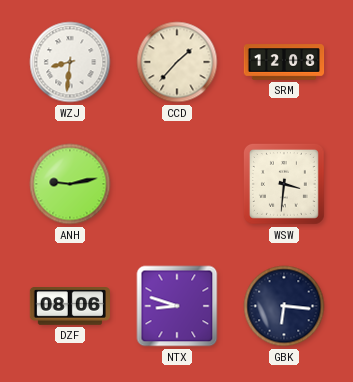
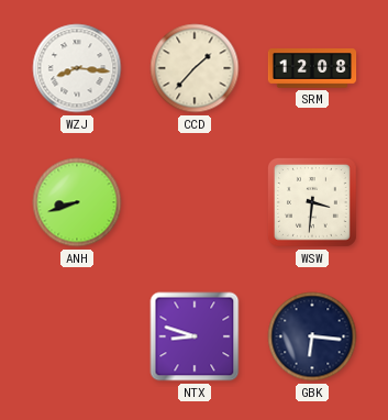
WZJ: 8:31 -> 8:16
ANH: 9:13 -> 8:42
DZF: 08:06 -> none
